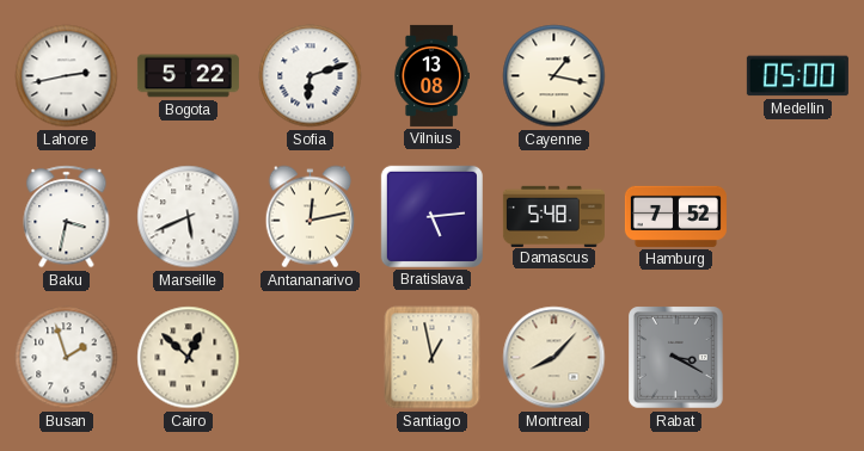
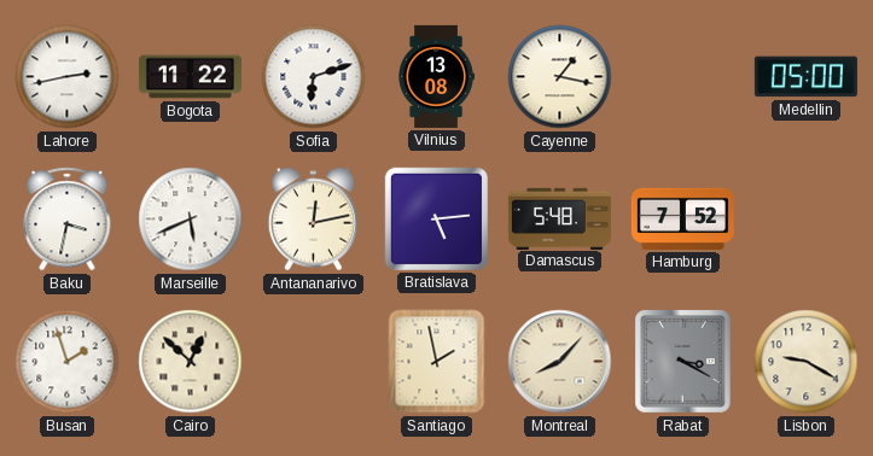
Bogota: 5:22 -> 11:22
Santiago: 12:58 -> 1:58
Lisbon: none -> 9:20
